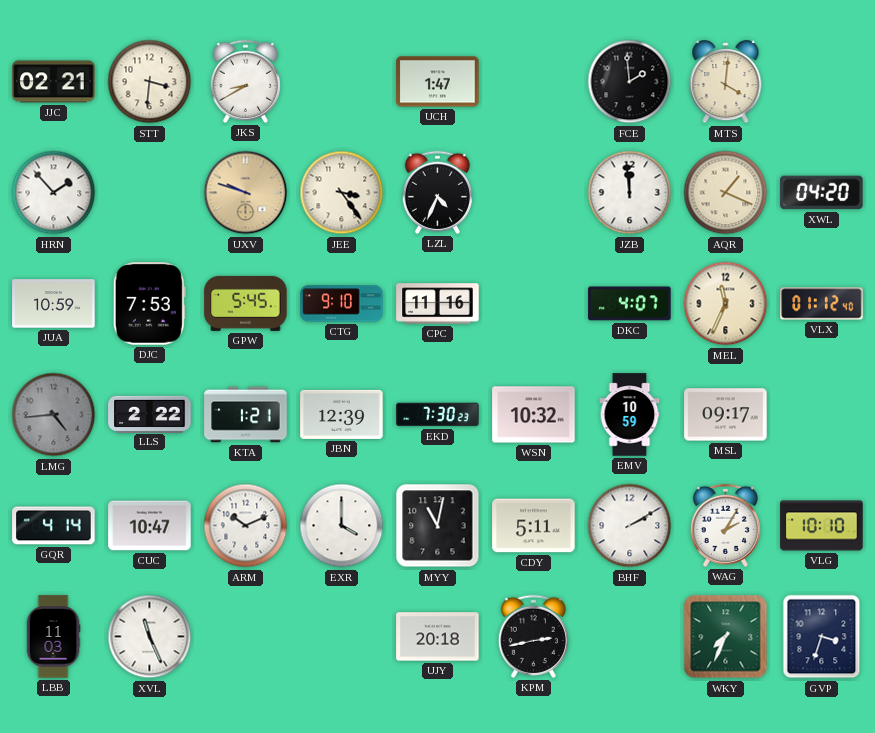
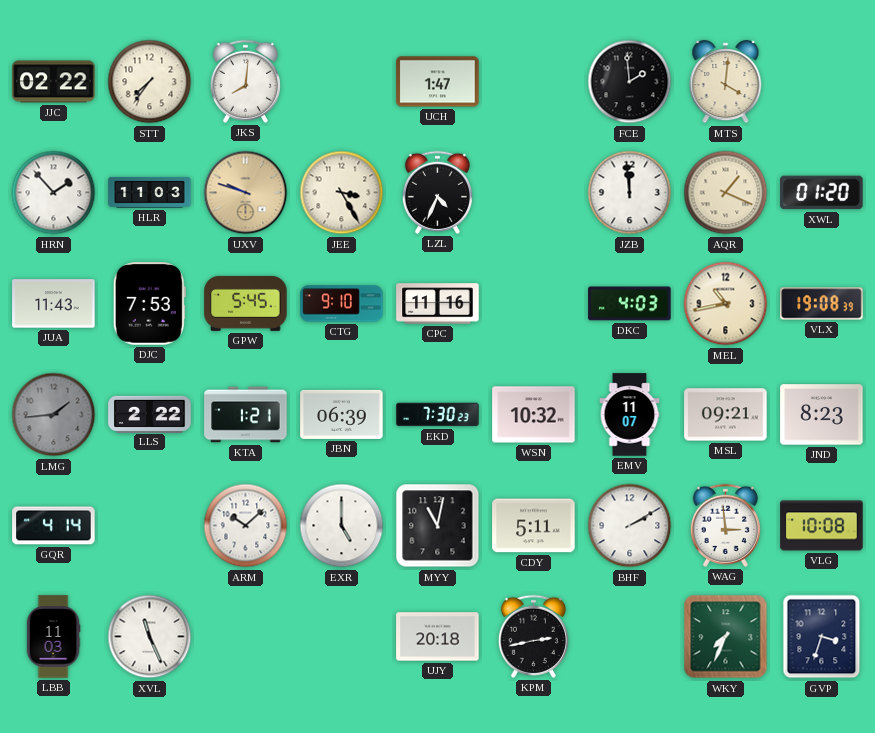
JJC: 02:21 -> 02:22
STT: 3:31 -> 7:36
JKS: 8:40 -> 8:01
HLR: none -> 11:03
JEE: 3:24 -> 3:25
XWL: 04:20 -> 01:20
JUA: 10:59 -> 11:43
DKC: 4:07 -> 4:03
MEL: 11:34 -> 10:43
VLX: 01:12 -> 19:08
LMG: 4:44 -> 1:44
JBN: 12:39 -> 06:39
EMV: 10:59 -> 11:07
MSL: 09:17 -> 09:21
JND: none -> 8:23
CUC: 10:47 -> none
ARM: 10:11 -> 10:08
EXR: 4:00 -> 5:00
WAG: 2:05 -> 2:59
VLG: 10:10 -> 10:08
